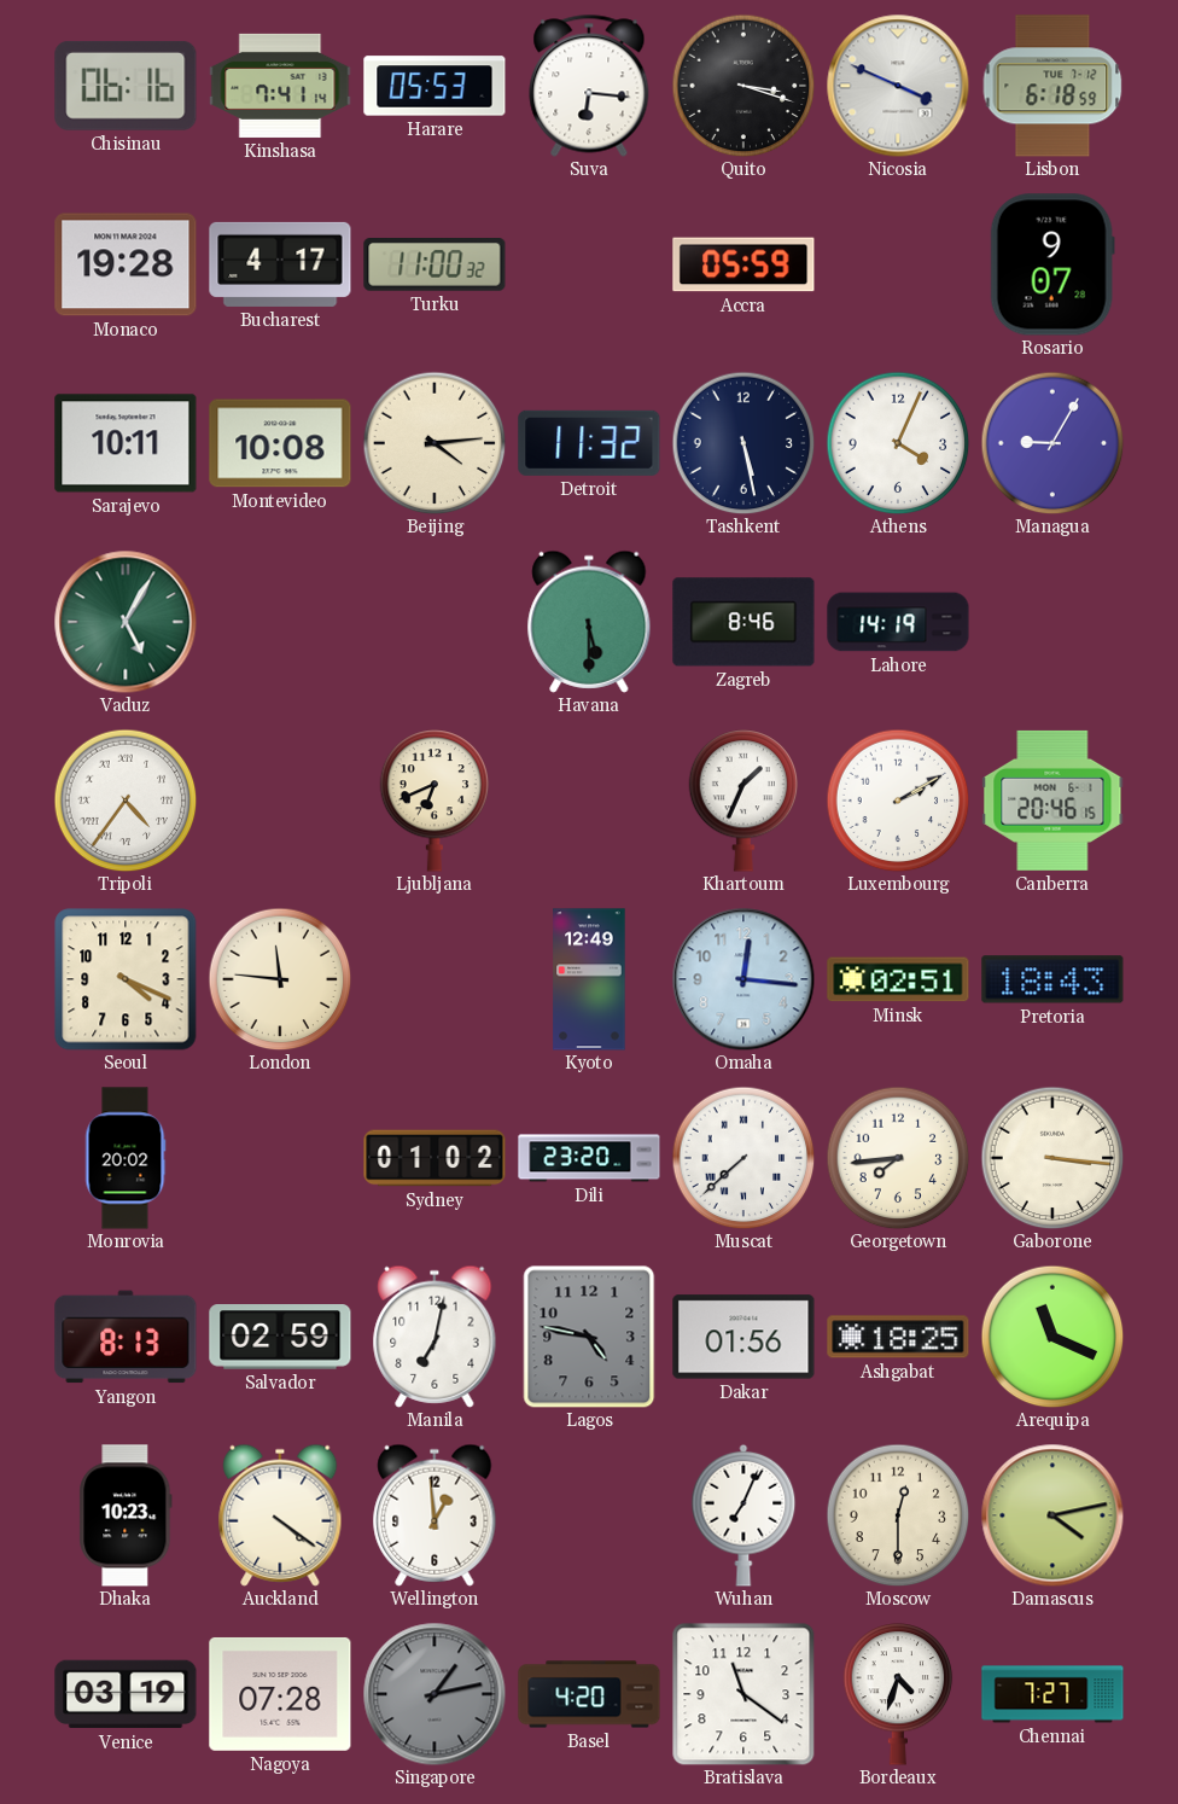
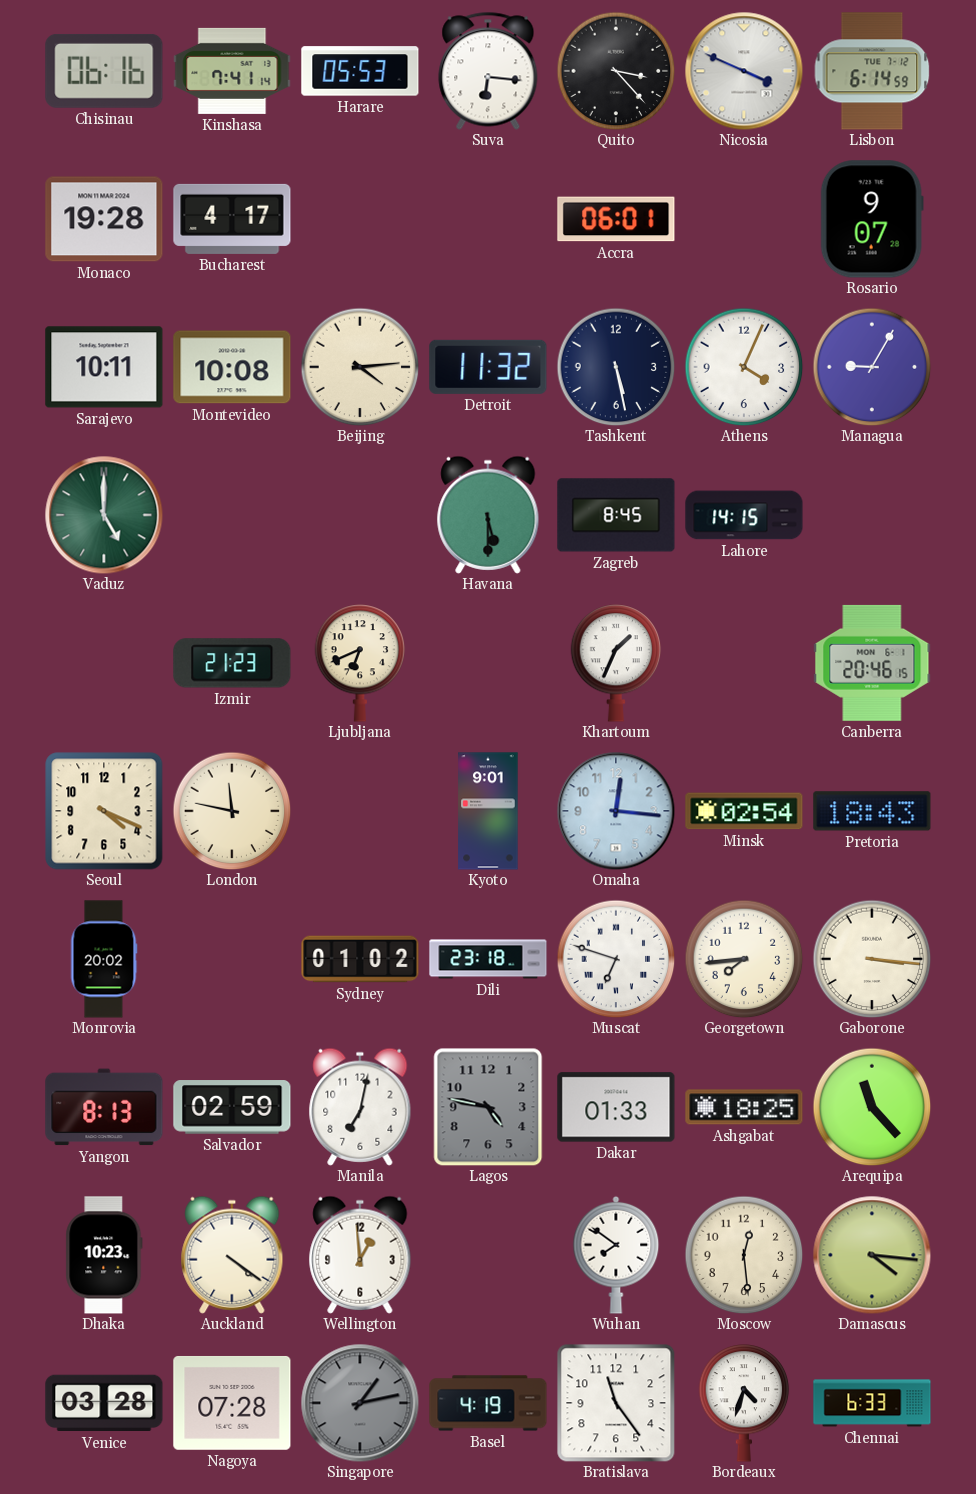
Quito: 3:18 -> 3:23
Lisbon: 6:18 -> 6:14
Turku: 11:00 -> none
Accra: 05:59 -> 06:01
Vaduz: 5:05 -> 5:00
Zagreb: 8:46 -> 8:45
Lahore: 14:19 -> 14:15
Tripoli: 4:36 -> none
Izmir: none -> 21:23
Luxembourg: 2:10 -> none
London: 11:46 -> 11:47
Kyoto: 12:49 -> 9:01
Minsk: 02:51 -> 02:54
Dili: 23:20 -> 23:18
Muscat: 7:38 -> 6:48
Dakar: 01:56 -> 01:33
Arequipa: 11:19 -> 11:23
Wuhan: 7:04 -> 7:51
Moscow: 12:30 -> 12:29
Damascus: 4:13 -> 4:16
Venice: 03:19 -> 03:28
Basel: 4:20 -> 4:19
Bratislava: 11:21 -> 11:24
Chennai: 7:27 -> 6:33
